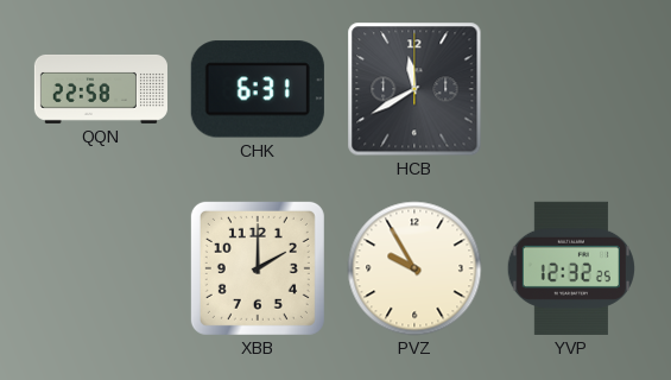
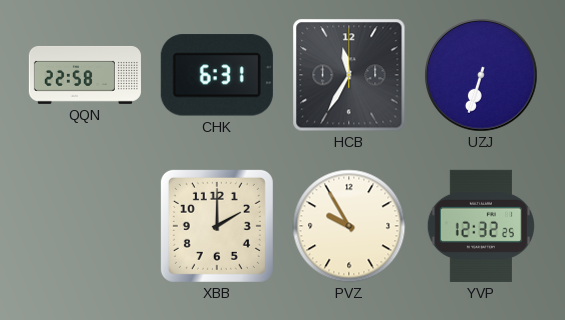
HCB: 11:40 -> 11:35
UZJ: none -> 6:33
